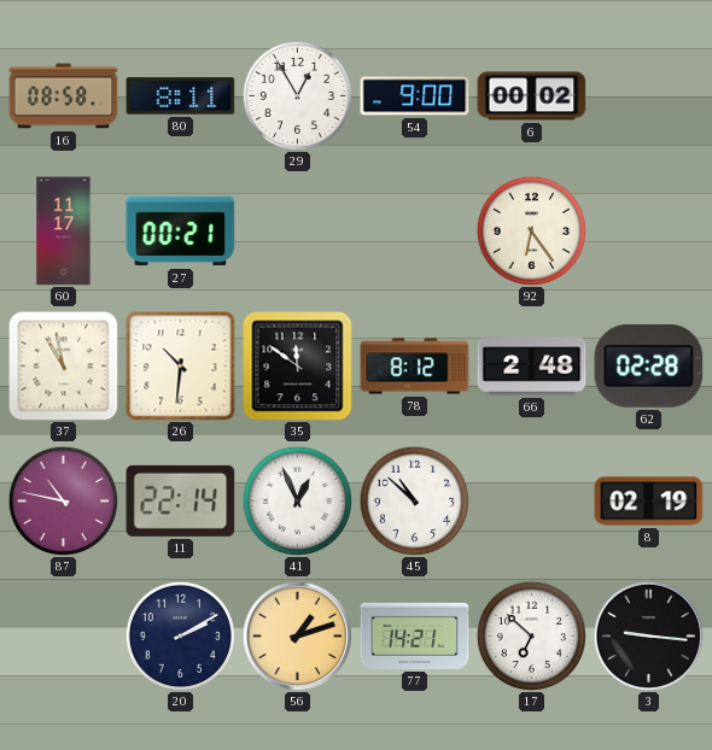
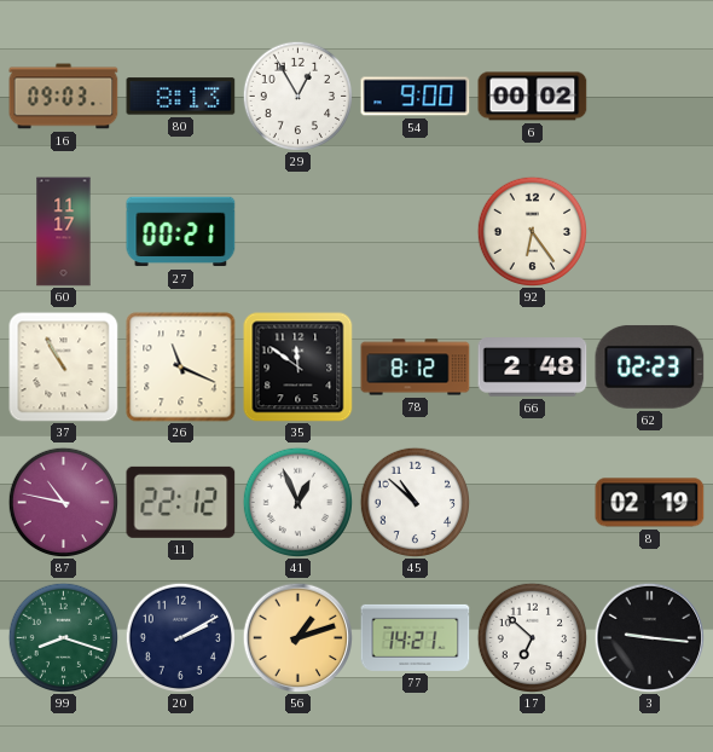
16: 08:58 -> 09:03
80: 8:11 -> 8:13
37: 10:58 -> 10:55
26: 10:31 -> 11:19
62: 02:28 -> 02:23
11: 22:14 -> 22:12
99: none -> 8:18
